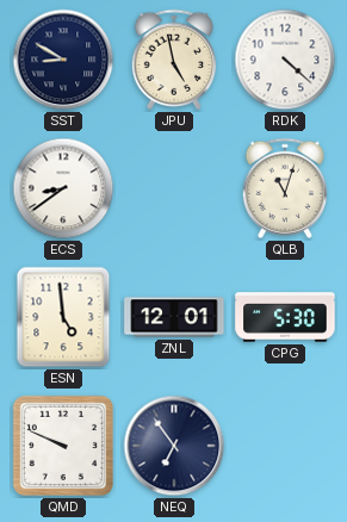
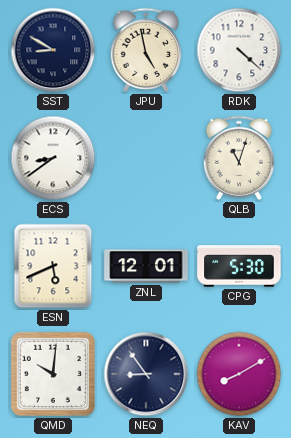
ESN: 4:59 -> 5:41
QMD: 9:49 -> 10:01
NEQ: 6:54 -> 8:54
KAV: none -> 8:10
